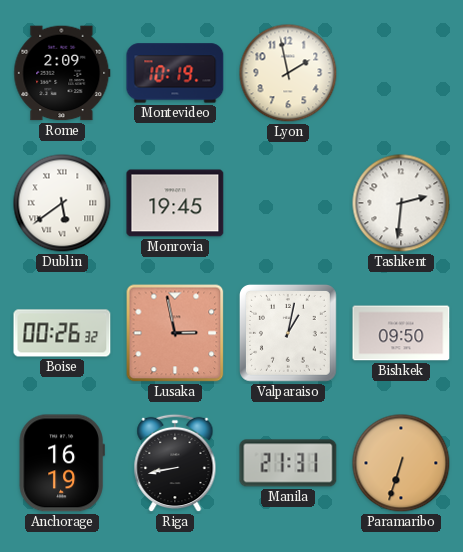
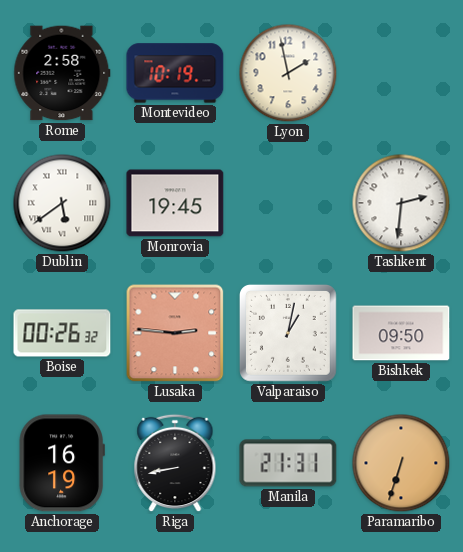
Rome: 2:09 -> 2:58
Lusaka: 2:58 -> 2:46
